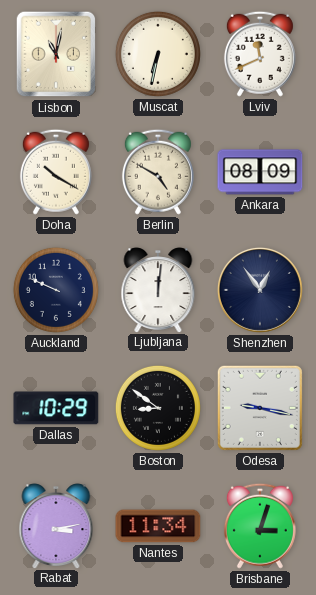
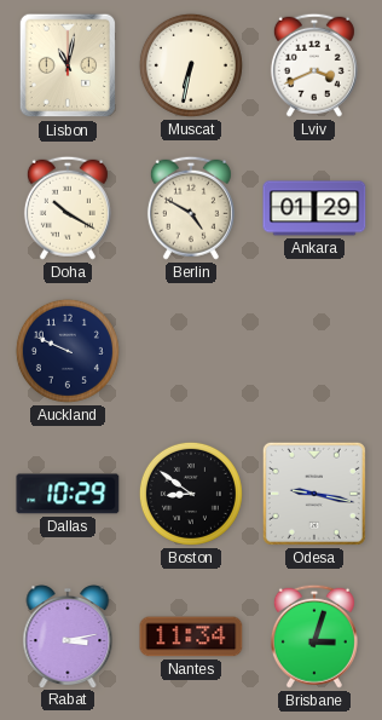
Lviv: 11:41 -> 3:41
Ankara: 08:09 -> 01:29
Ljubljana: 12:01 -> none
Shenzhen: 12:54 -> none
